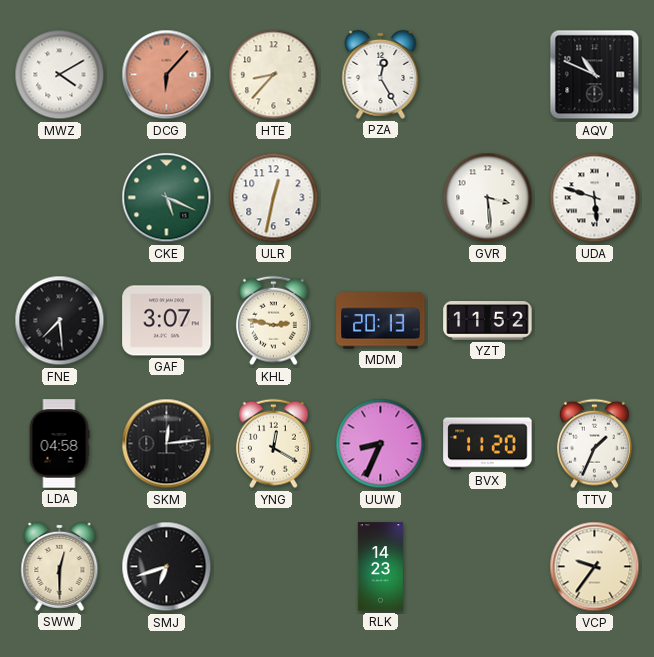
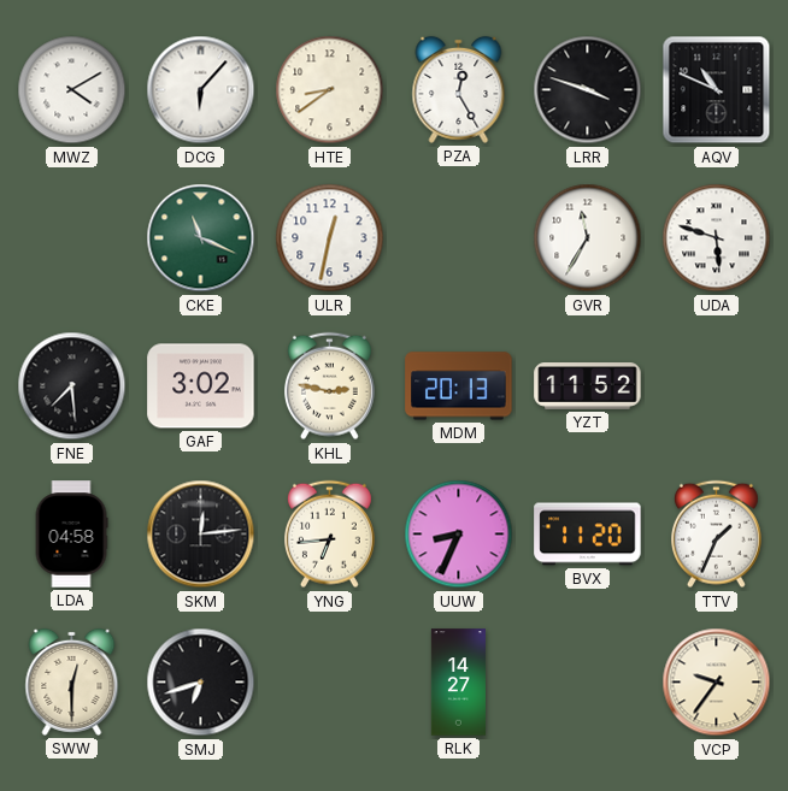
DCG dial: salmon -> white
HTE: 8:37 -> 8:39
LRR: none -> 3:48
CKE: 5:19 -> 11:19
GVR: 3:29 -> 11:35
GAF: 3:07 -> 3:02
YNG: 12:20 -> 6:44
RLK: 14:23 -> 14:27
